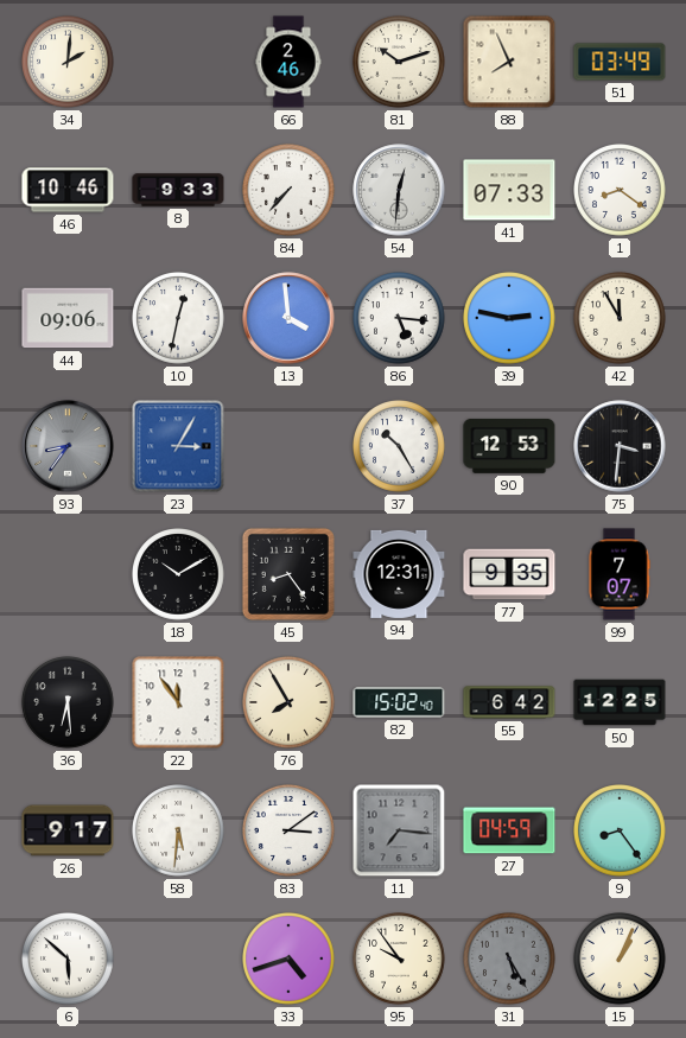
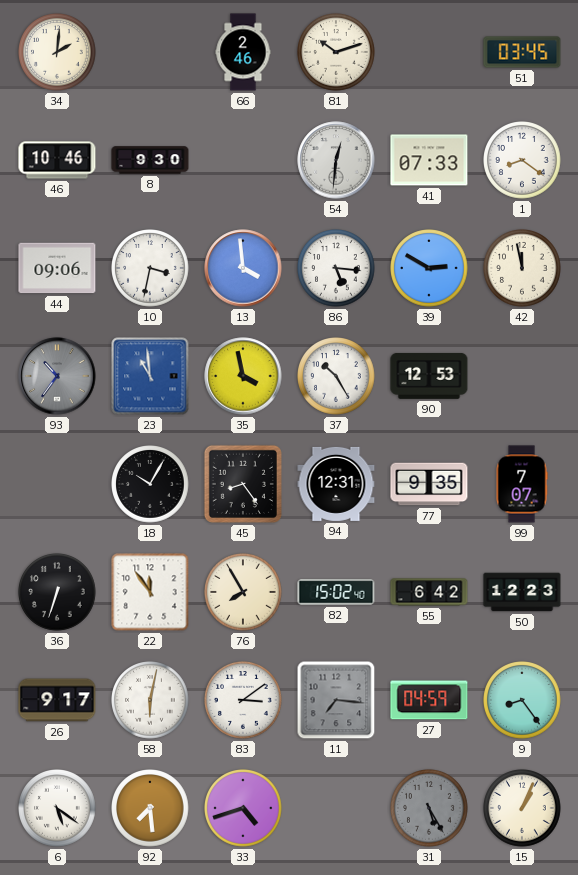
88: 7:56 -> none
51: 03:49 -> 03:45
8: 9:33 -> 9:30
84: 7:37 -> none
10: 12:32 -> 3:32
39: 2:47 -> 2:50
42: 11:55 -> 11:58
93: 8:36 -> 10:36
23: 3:05 -> 10:59
35: none -> 3:58
75: 3:31 -> none
18: 10:10 -> 10:05
36: 6:29 -> 6:33
50: 12:25 -> 12:23
58: 5:31 -> 6:02
6: 5:52 -> 5:21
92: none -> 7:29
95: 9:54 -> none
